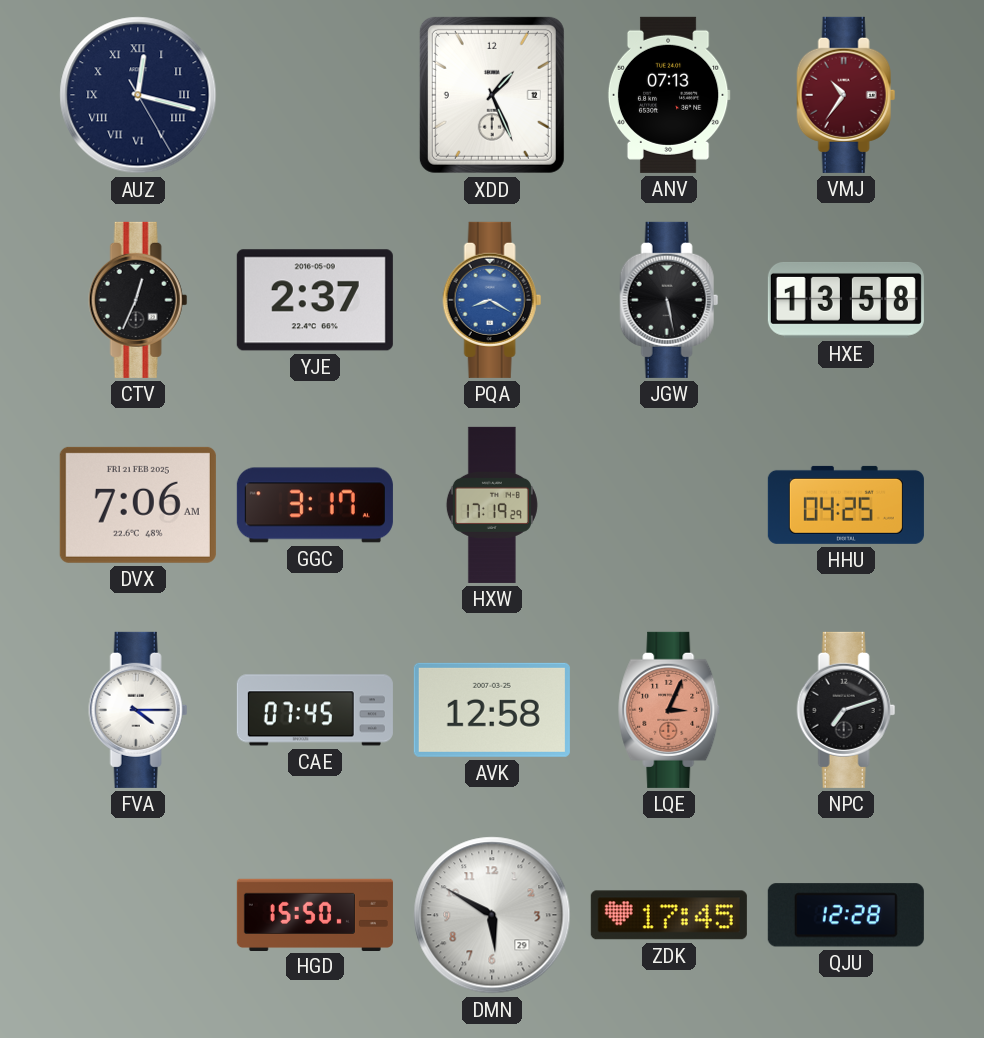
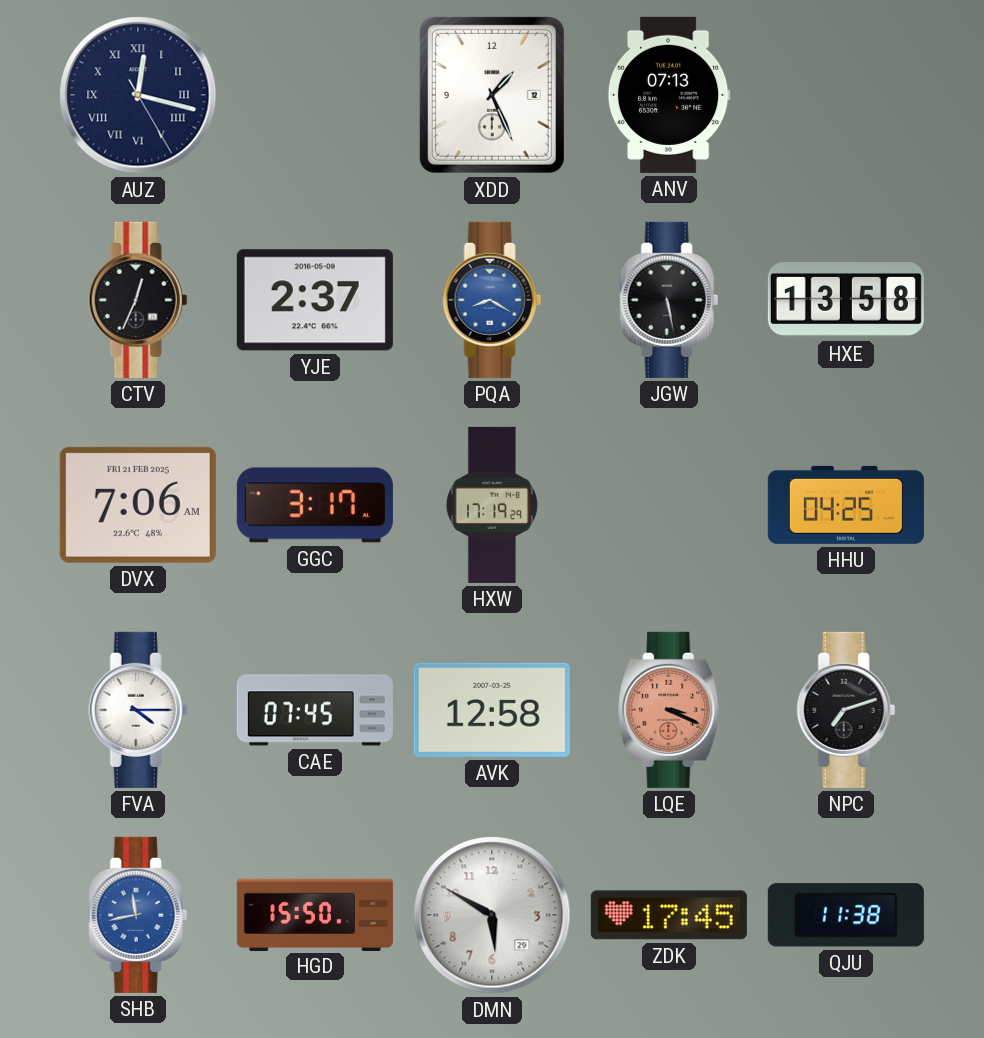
VMJ: 10:36 -> none
LQE: 3:04 -> 3:19
SHB: none -> 11:43
QJU: 12:28 -> 11:38
